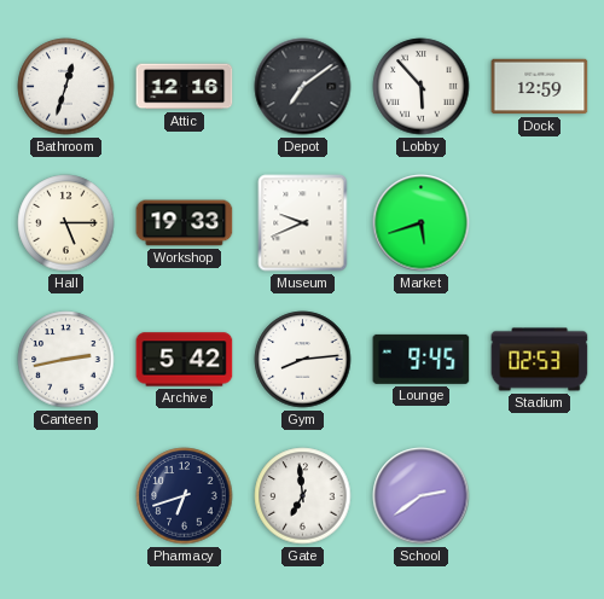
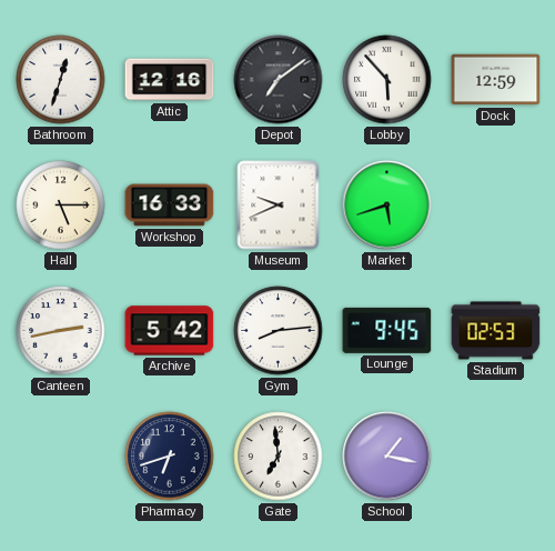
Workshop: 19:33 -> 16:33
School: 2:39 -> 1:17
